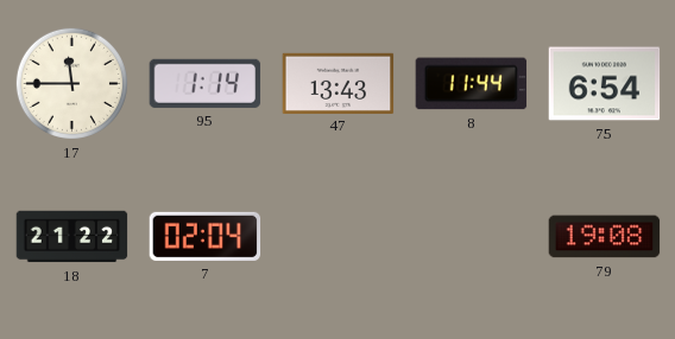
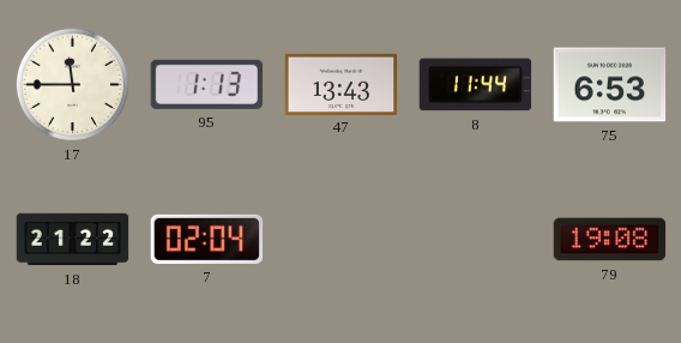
95: 1:14 -> 1:13
75: 6:54 -> 6:53
